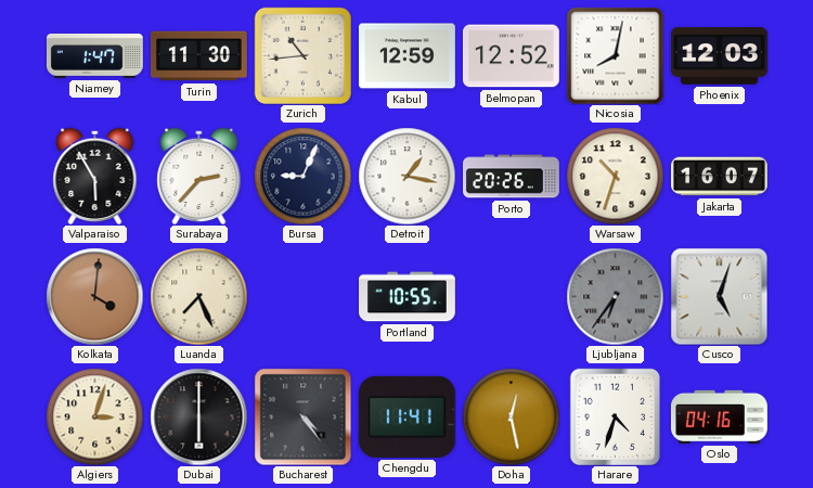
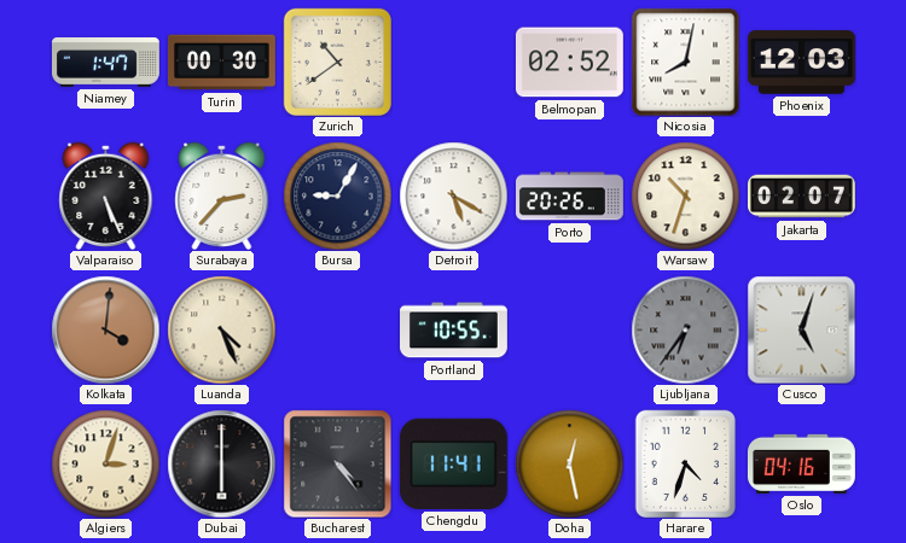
Turin: 11:30 -> 00:30
Zurich: 10:44 -> 10:39
Kabul: 12:59 -> none
Belmopan: 12:52 -> 02:52
Valparaiso: 5:55 -> 5:26
Bursa: 9:04 -> 9:05
Detroit: 1:17 -> 5:20
Jakarta: 16:07 -> 02:07
Luanda: 7:26 -> 4:26
